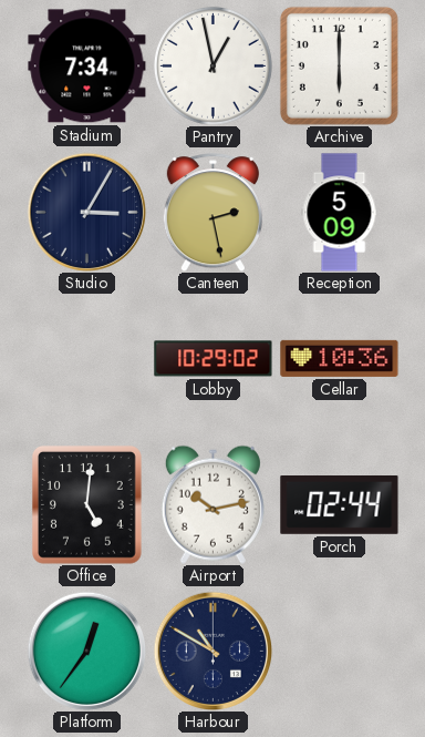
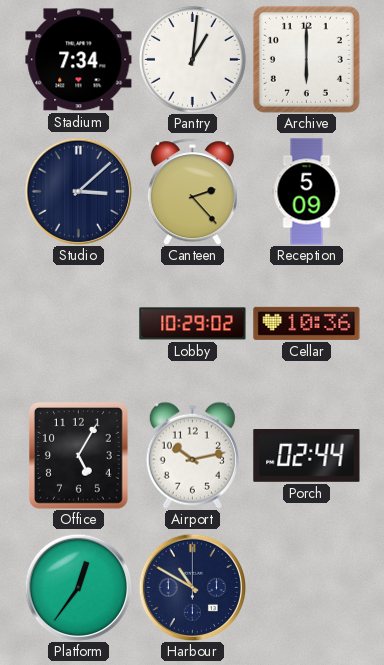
Pantry: 12:58 -> 1:01
Studio: 3:05 -> 3:08
Canteen: 2:28 -> 2:23
Office: 5:01 -> 5:05
